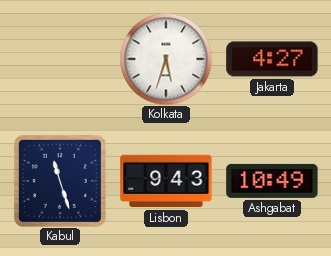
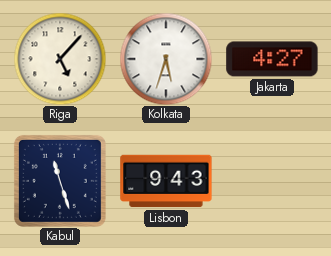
Riga: none -> 5:07
Ashgabat: 10:49 -> none
